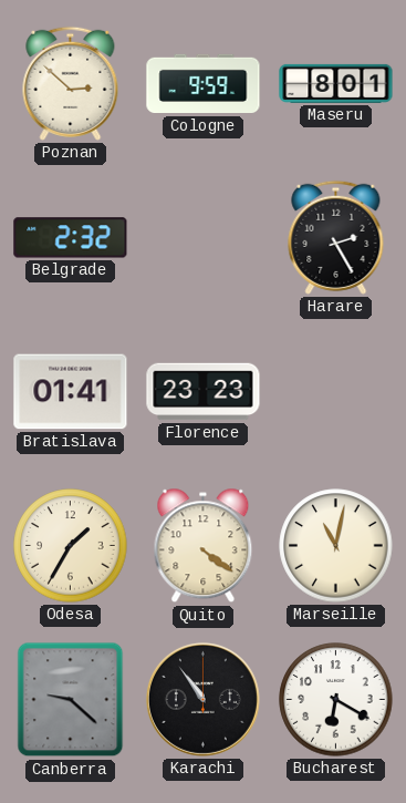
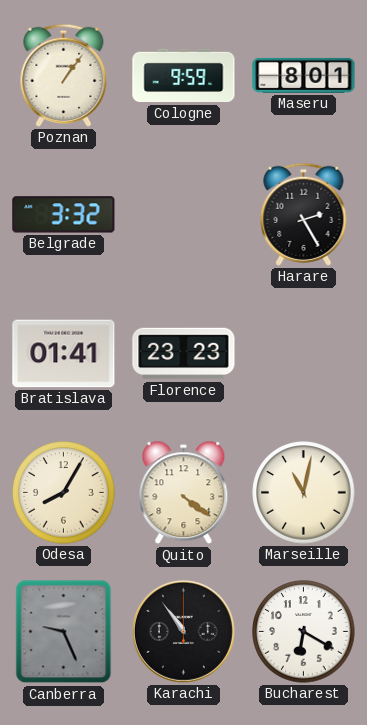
Poznan: 2:52 -> 1:06
Belgrade: 2:32 -> 3:32
Odesa: 1:35 -> 8:05
Canberra: 9:22 -> 9:26
